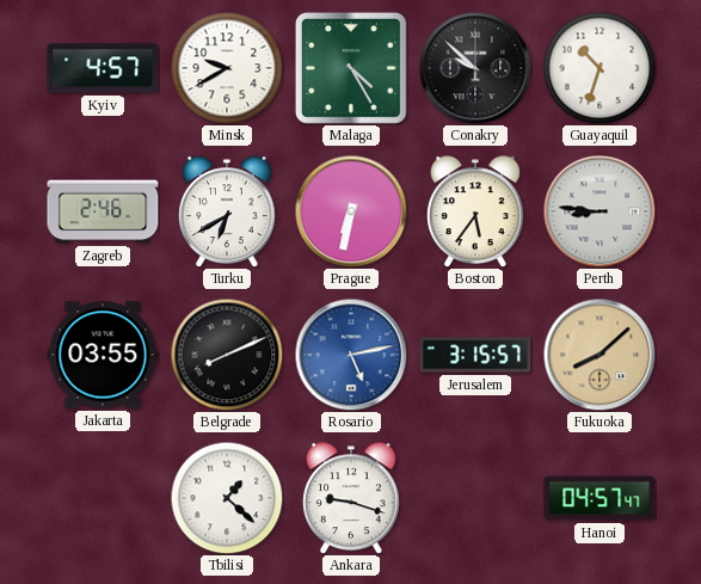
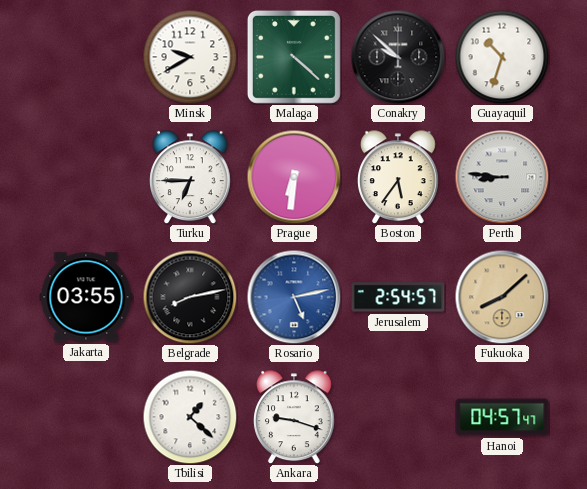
Kyiv: 4:57 -> none
Malaga: 4:25 -> 4:22
Zagreb: 2:46 -> none
Turku: 6:40 -> 6:45
Prague: 6:32 -> 6:31
Belgrade: 8:11 -> 8:13
Jerusalem: 3:15 -> 2:54
